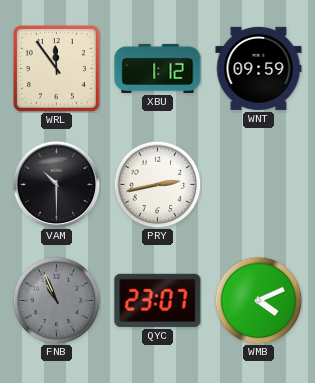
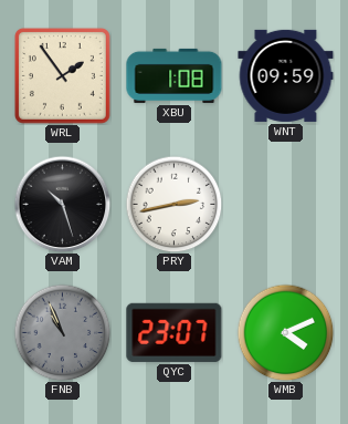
WRL: 11:54 -> 1:54
XBU: 1:12 -> 1:08
VAM: 10:30 -> 10:27
